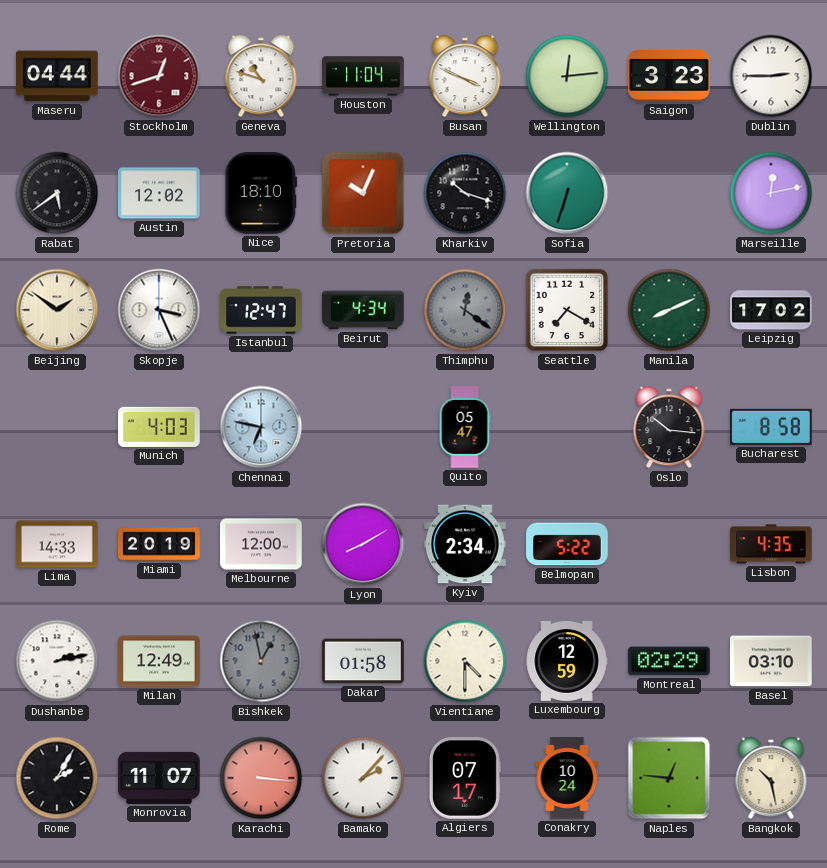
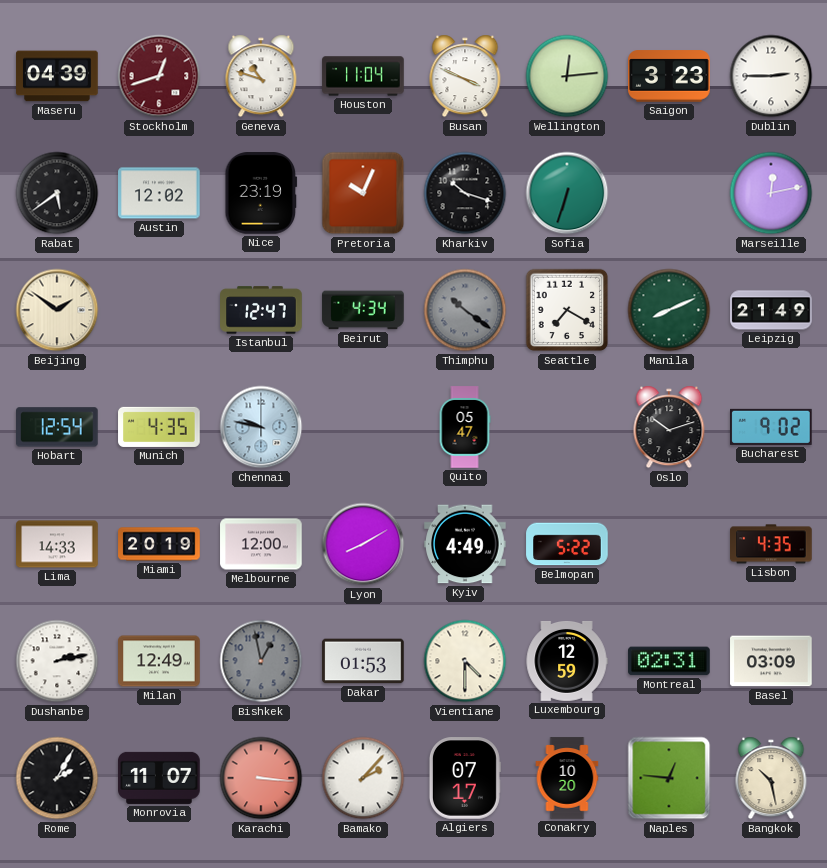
Maseru: 04:44 -> 04:39
Nice: 18:10 -> 23:19
Skopje: 3:26 -> none
Thimphu: 12:21 -> 10:21
Leipzig: 17:02 -> 21:49
Hobart: none -> 12:54
Munich: 4:03 -> 4:35
Chennai: 6:47 -> 9:47
Oslo: 10:16 -> 10:12
Bucharest: 8:58 -> 9:02
Kyiv: 2:34 -> 4:49
Dakar: 01:58 -> 01:53
Montreal: 02:29 -> 02:31
Basel: 03:10 -> 03:09
Conakry: 10:24 -> 10:20
